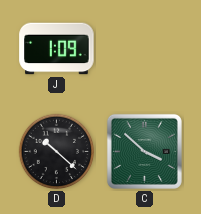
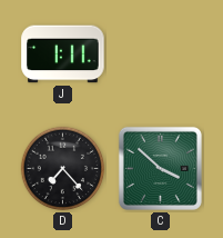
J: 1:09 -> 1:11
D: 10:22 -> 7:23
